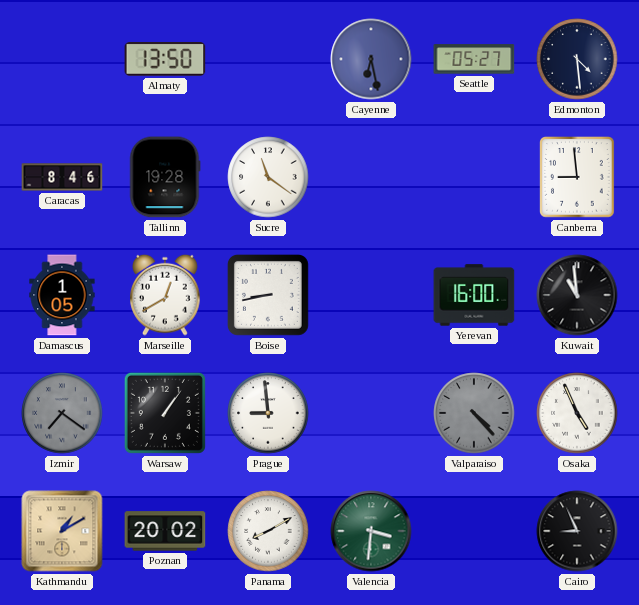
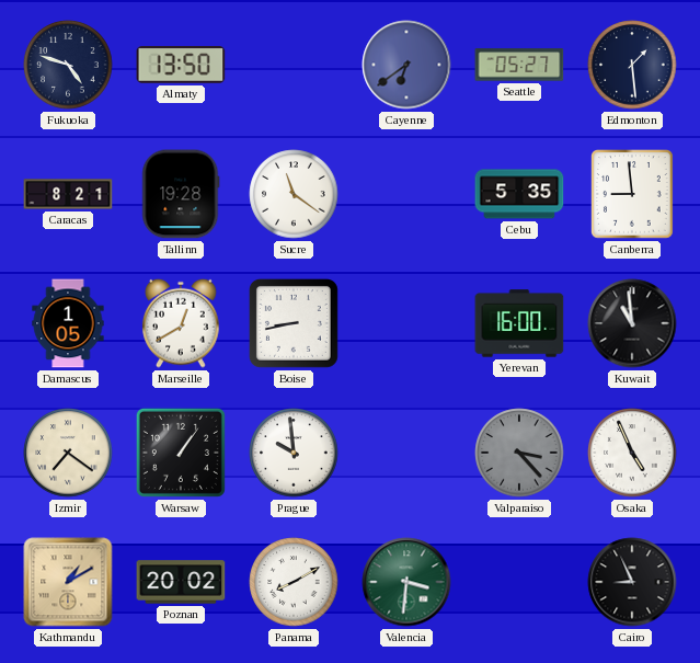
Fukuoka: none -> 4:48
Cayenne: 6:28 -> 6:39
Edmonton: 4:29 -> 1:29
Caracas: 8:46 -> 8:21
Cebu: none -> 5:35
Izmir dial: grey -> cream
Prague: 8:59 -> 9:59
Valparaiso: 4:23 -> 3:23
